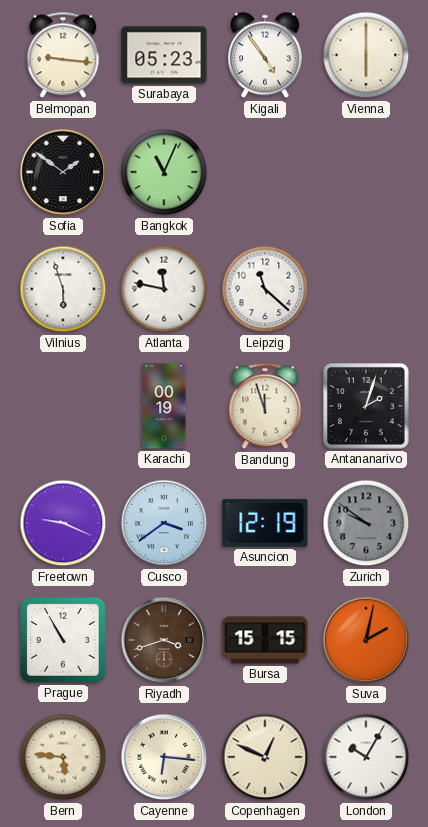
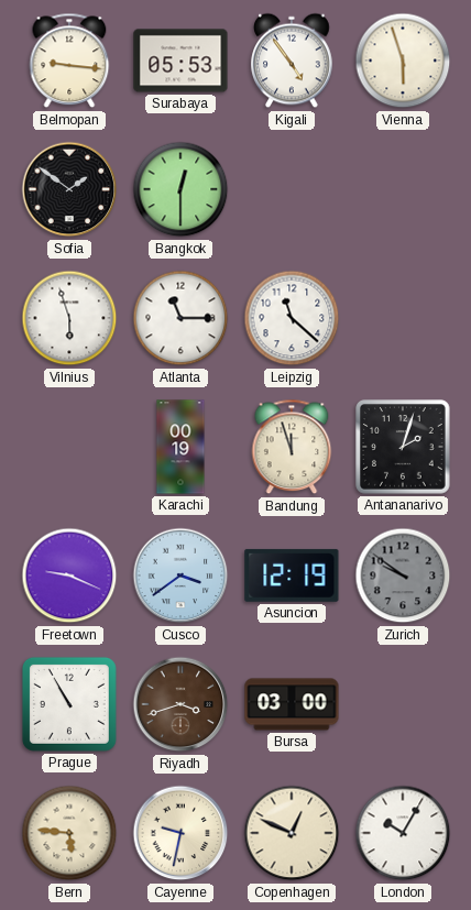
Surabaya: 05:23 -> 05:53
Vienna: 6:00 -> 5:57
Bangkok: 11:04 -> 12:30
Atlanta: 11:47 -> 11:15
Bursa: 15:15 -> 03:00
Suva: 2:02 -> none
Cayenne: 6:16 -> 9:32
